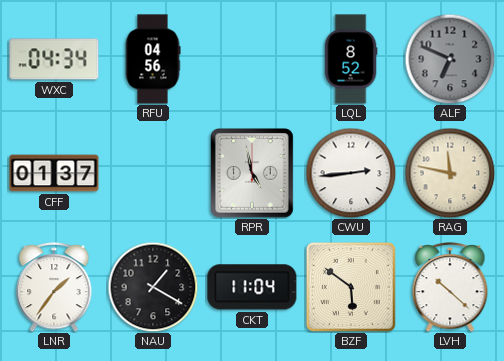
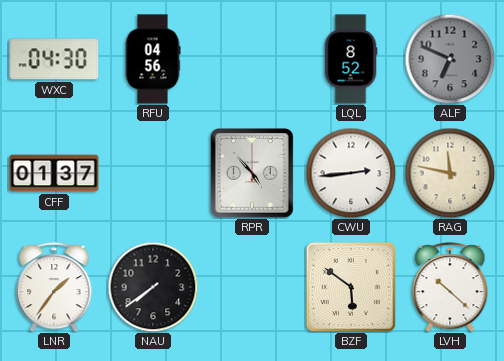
WXC: 04:34 -> 04:30
RPR: 4:58 -> 4:53
NAU: 1:20 -> 7:39
CKT: 11:04 -> none
